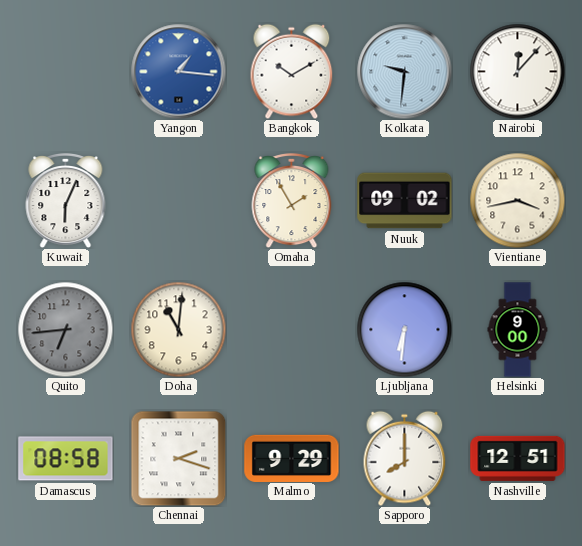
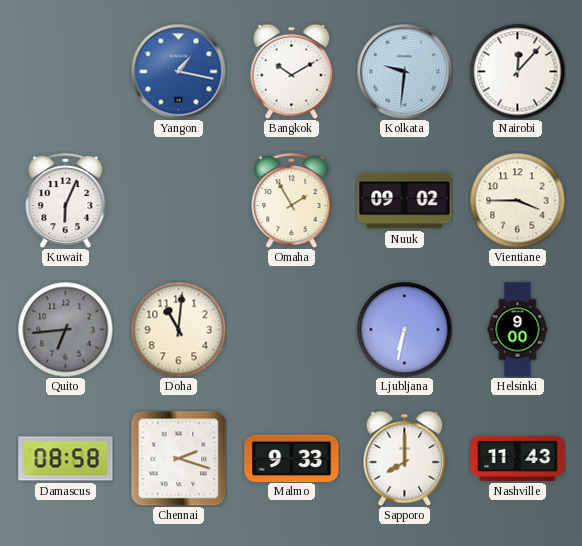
Yangon: 1:16 -> 1:17
Vientiane: 3:43 -> 3:45
Ljubljana: 6:31 -> 6:32
Malmo: 9:29 -> 9:33
Nashville: 12:51 -> 11:43
